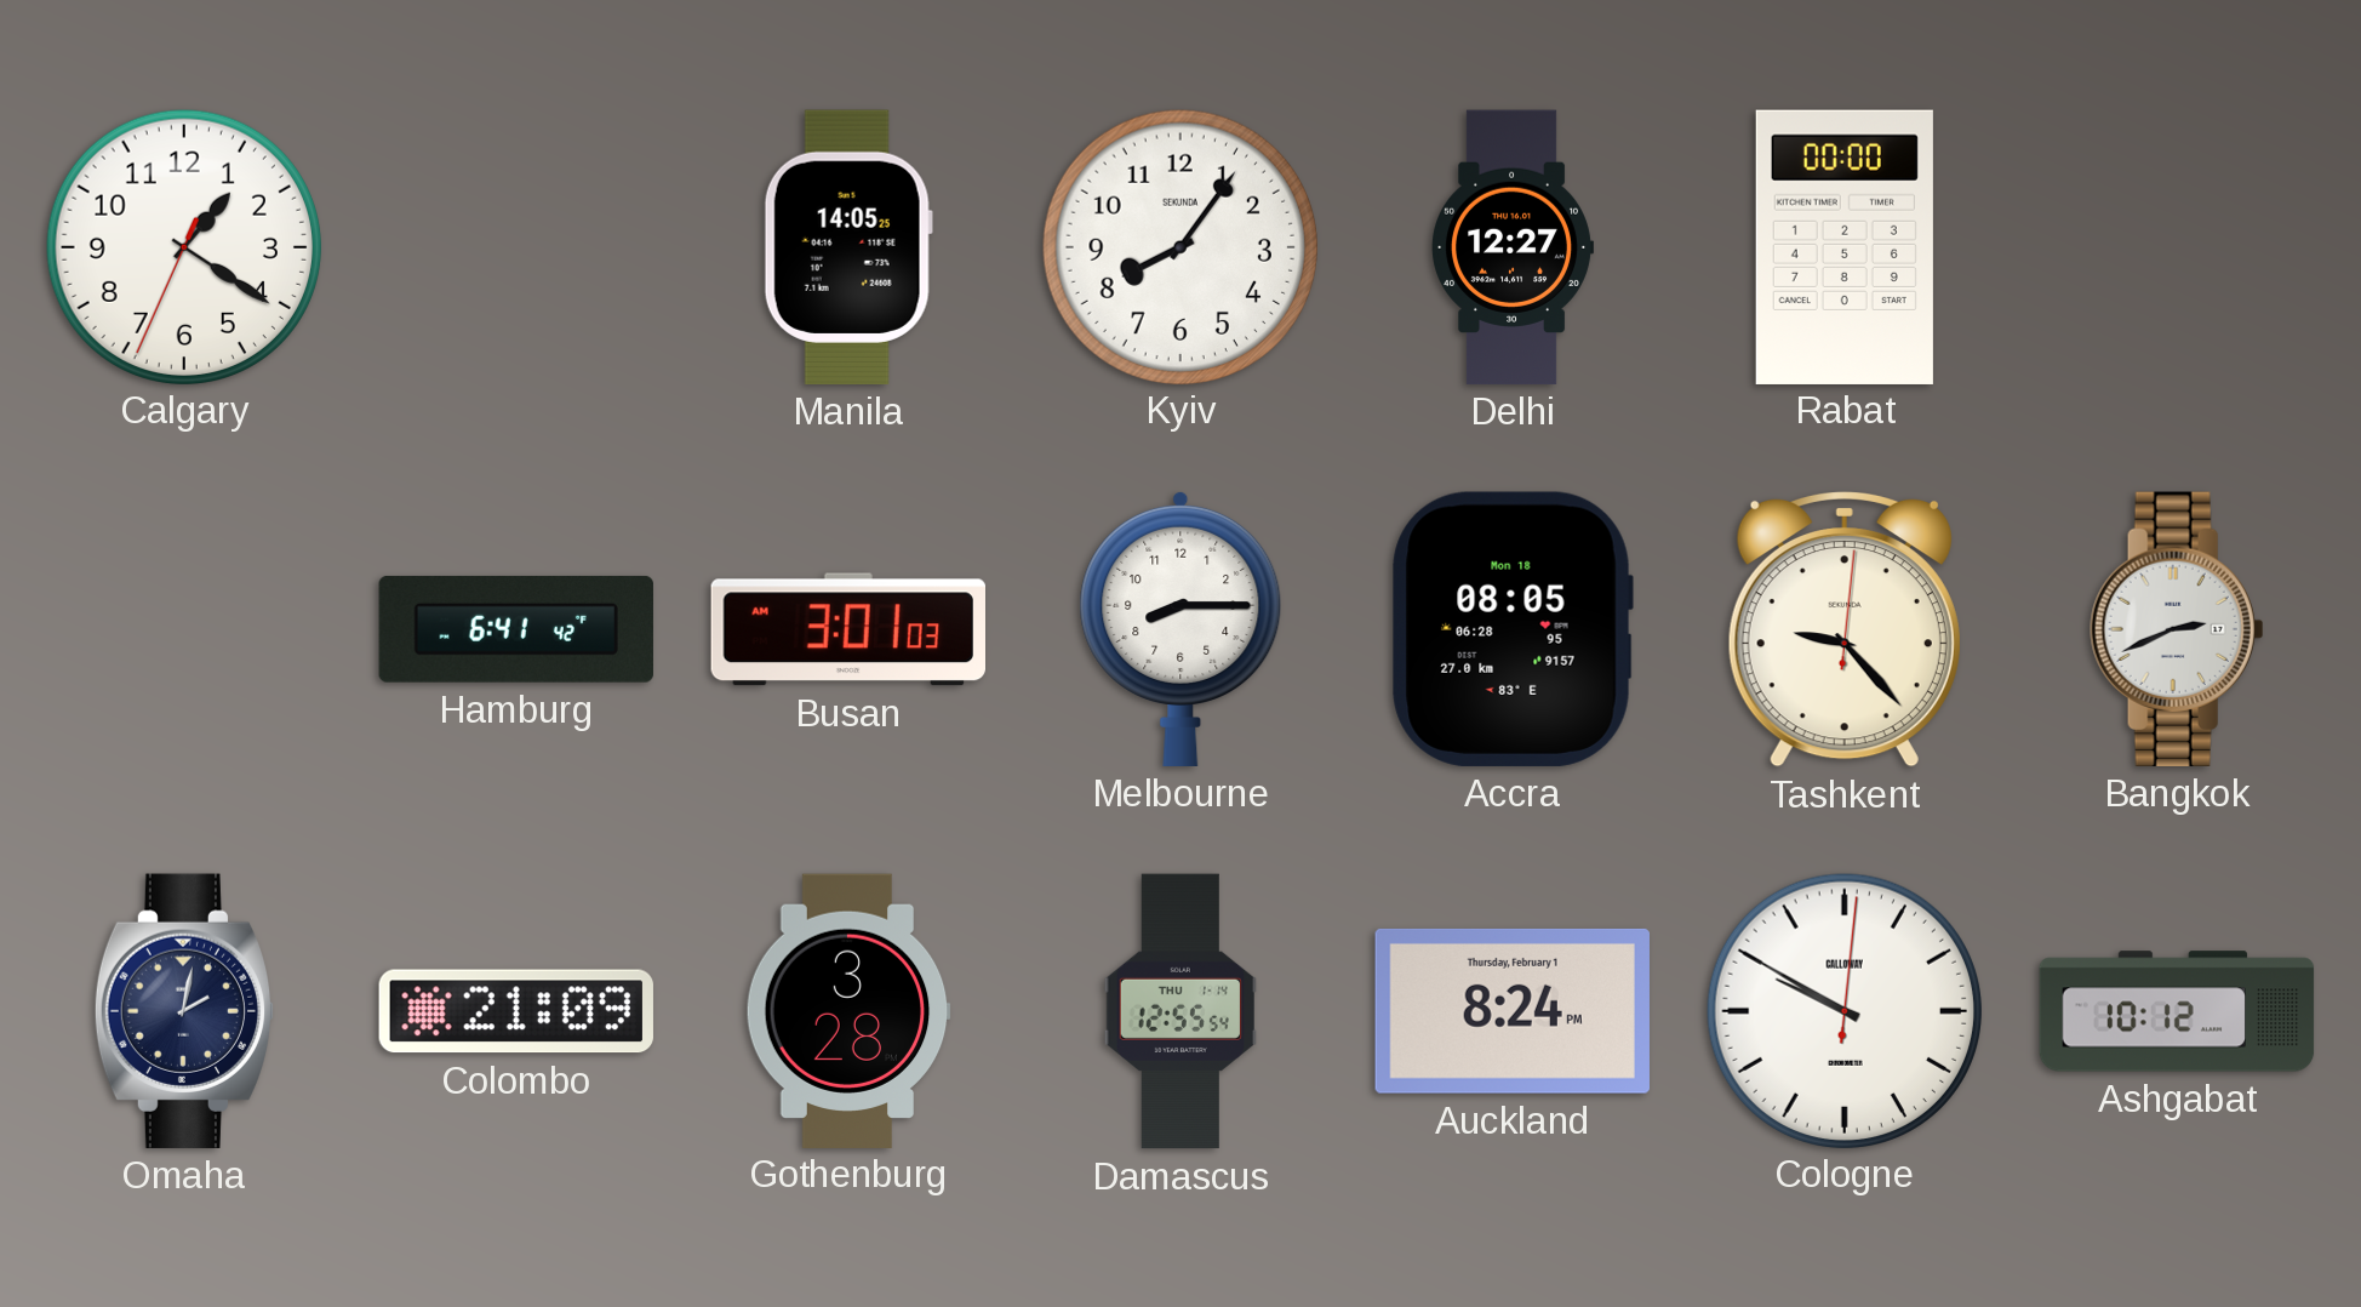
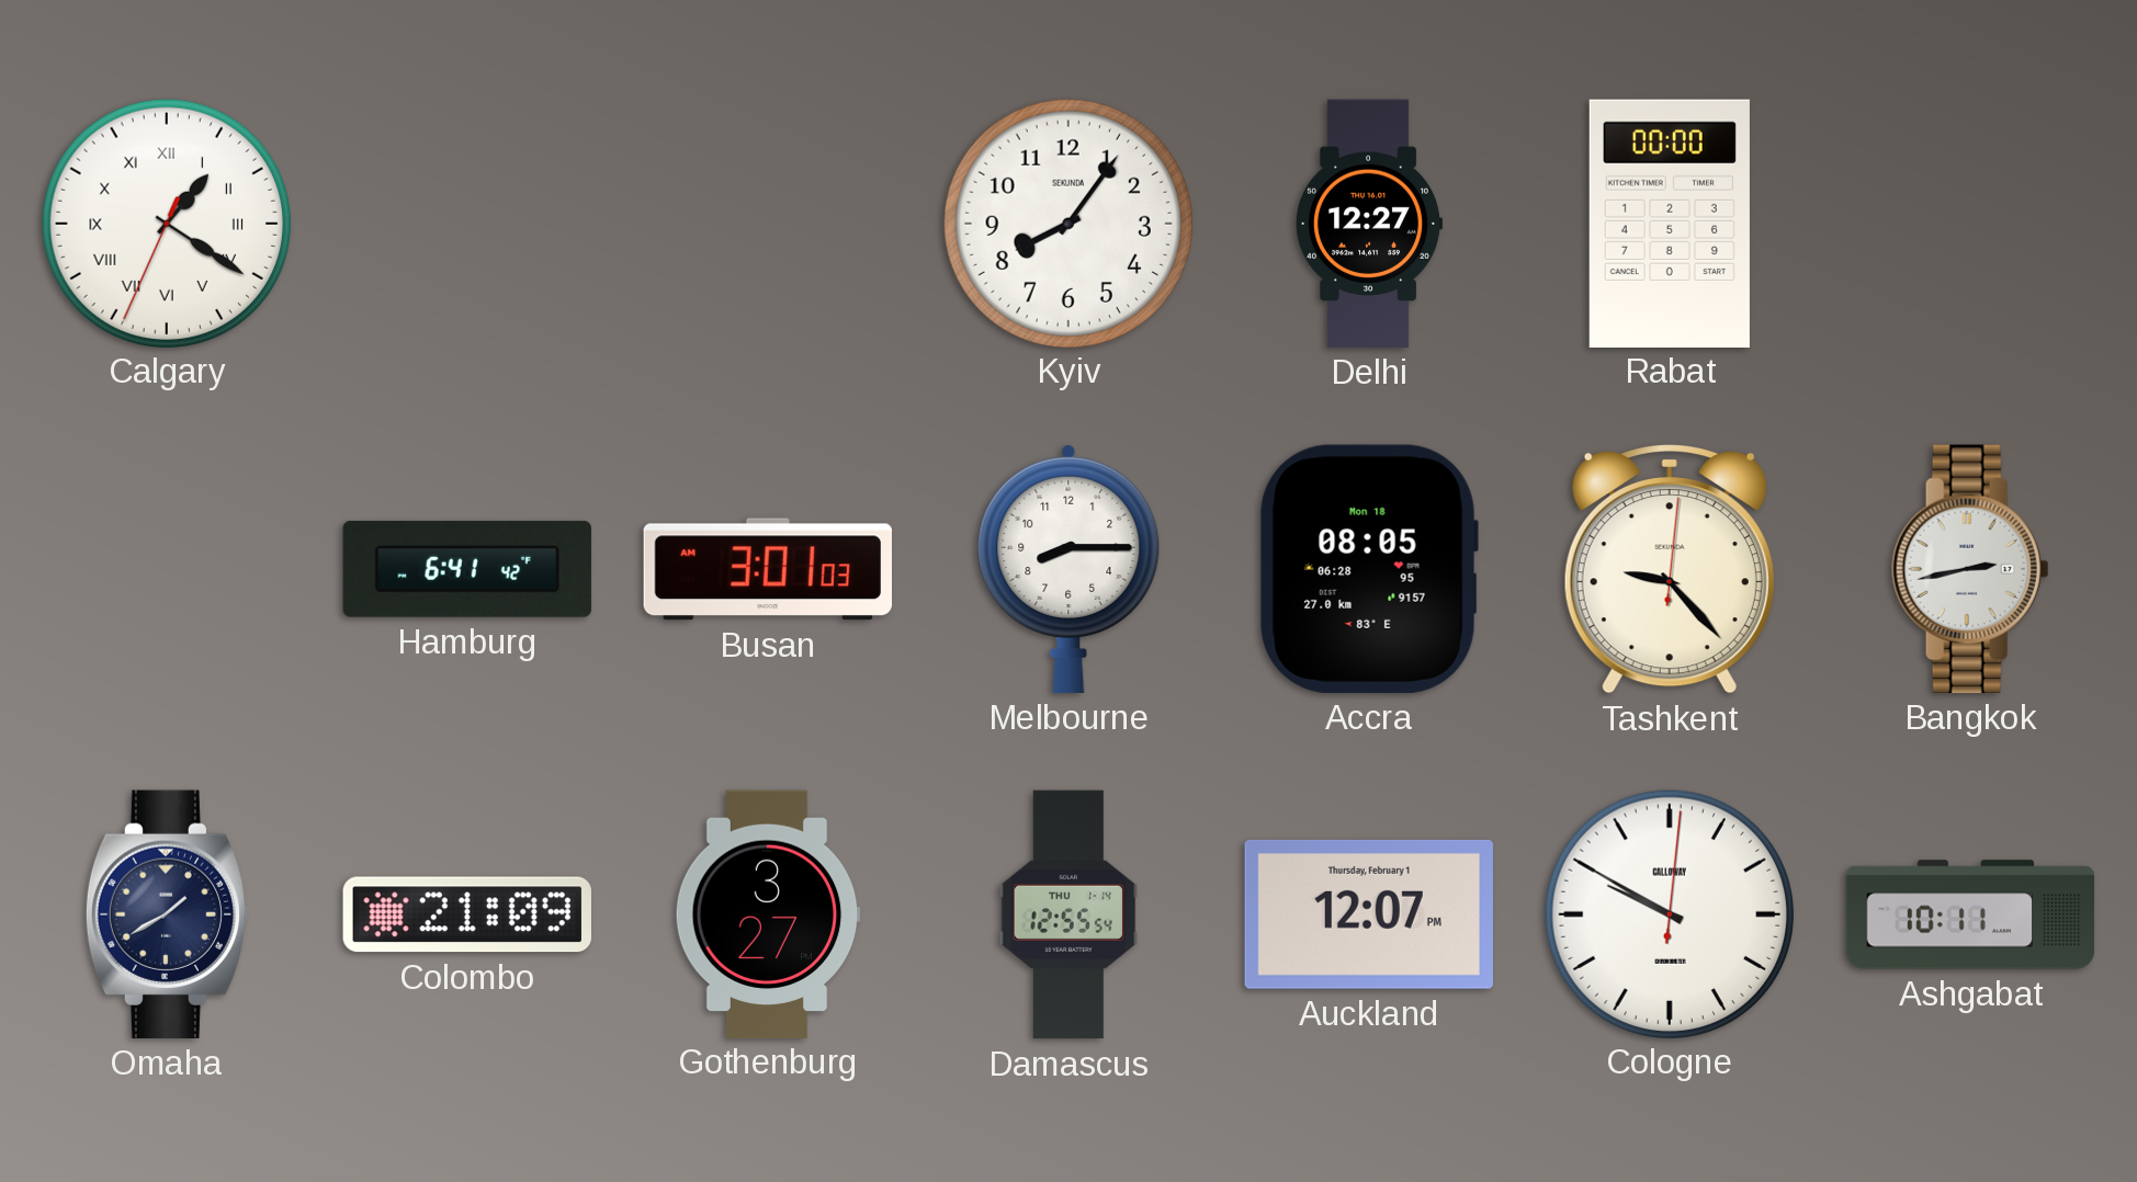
Calgary numerals: Arabic -> Roman
Manila: 14:05 -> none
Bangkok: 2:41 -> 2:43
Omaha: 2:02 -> 1:40
Gothenburg: 3:28 -> 3:27
Auckland: 8:24 -> 12:07
Ashgabat: 10:12 -> 10:11
